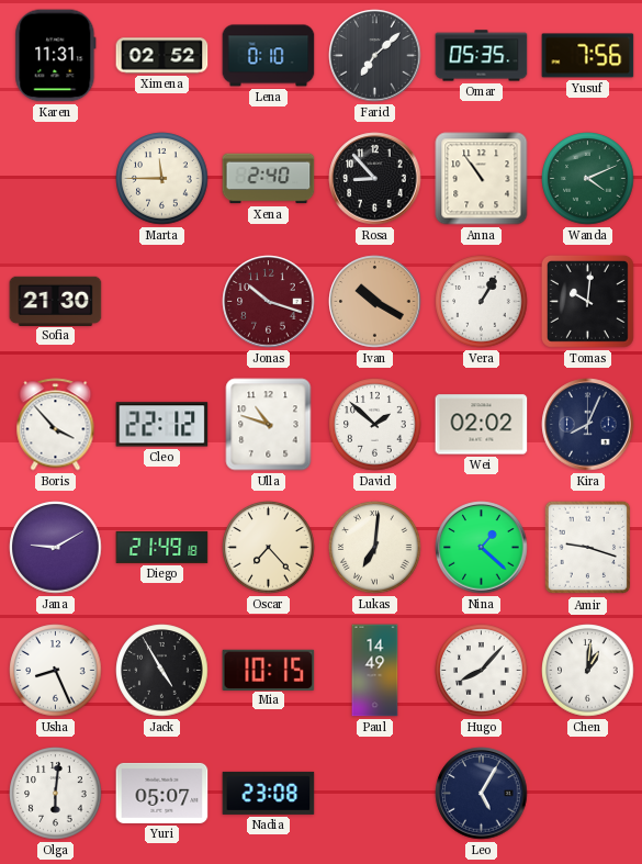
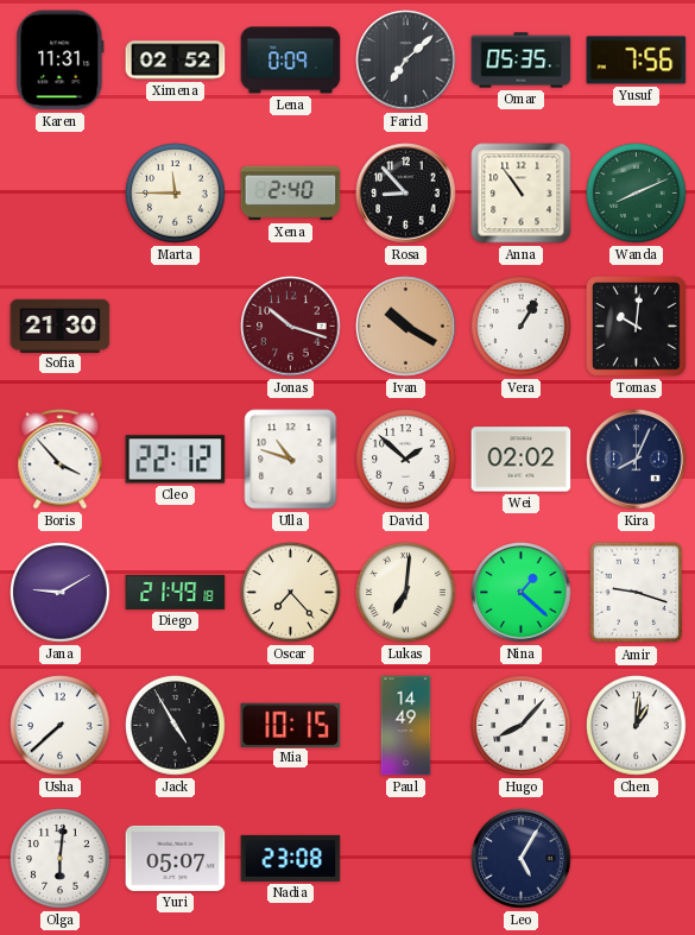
Lena: 0:10 -> 0:09
Wanda: 4:11 -> 8:11
Usha: 8:26 -> 7:38
